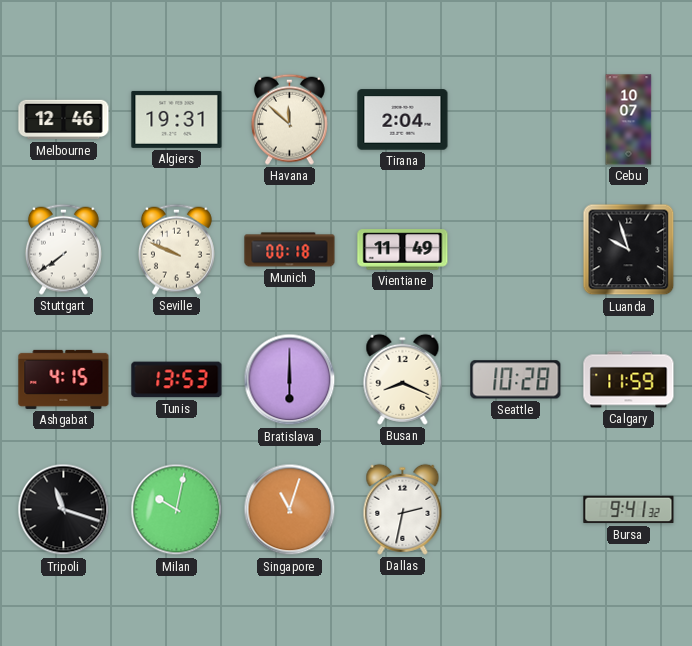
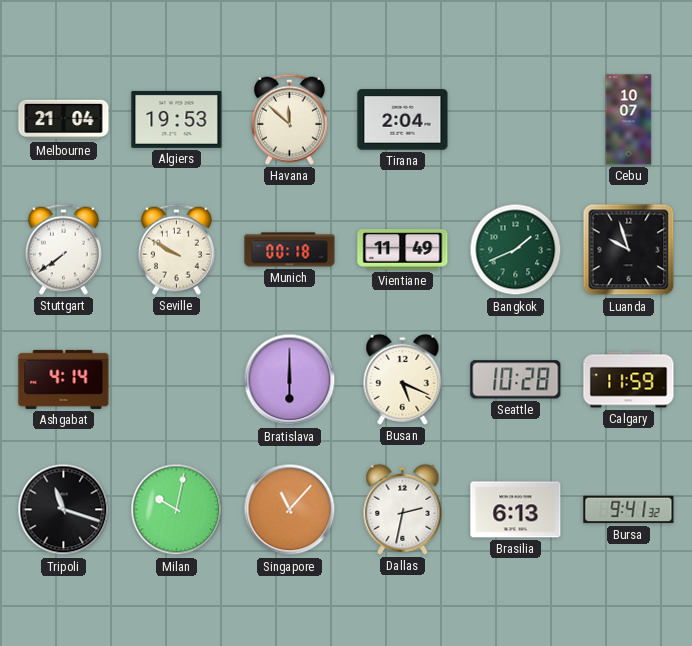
Melbourne: 12:46 -> 21:04
Algiers: 19:31 -> 19:53
Seville: 9:49 -> 9:50
Bangkok: none -> 1:41
Ashgabat: 4:15 -> 4:14
Tunis: 13:53 -> none
Busan: 8:19 -> 5:19
Singapore: 11:03 -> 11:07
Brasilia: none -> 6:13
